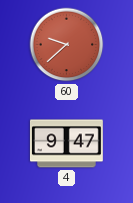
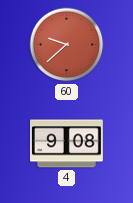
4: 9:47 -> 9:08
